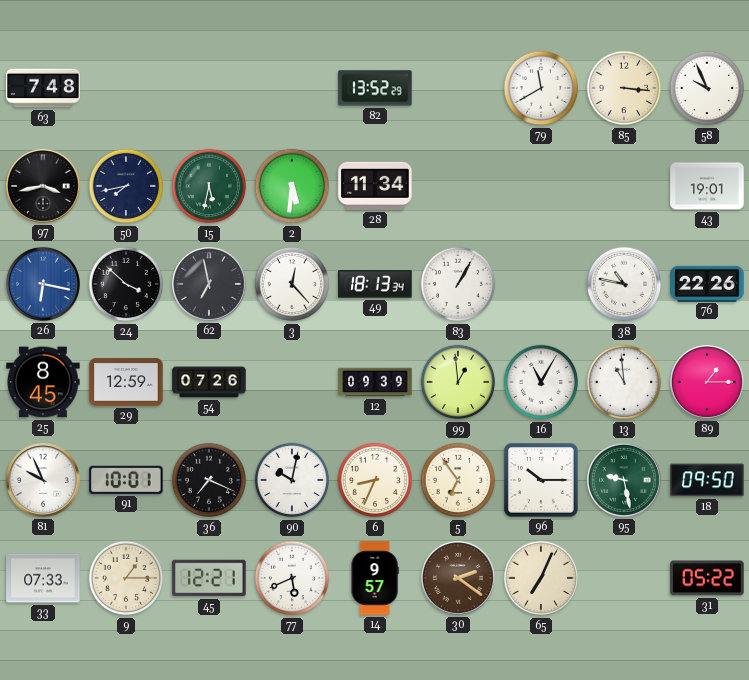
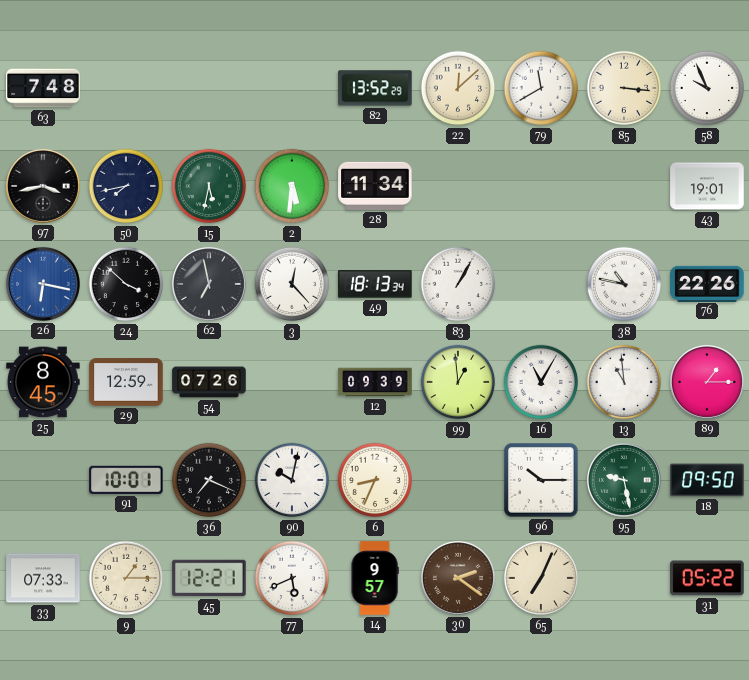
22: none -> 12:08
81: 9:56 -> none
5: 6:54 -> none
